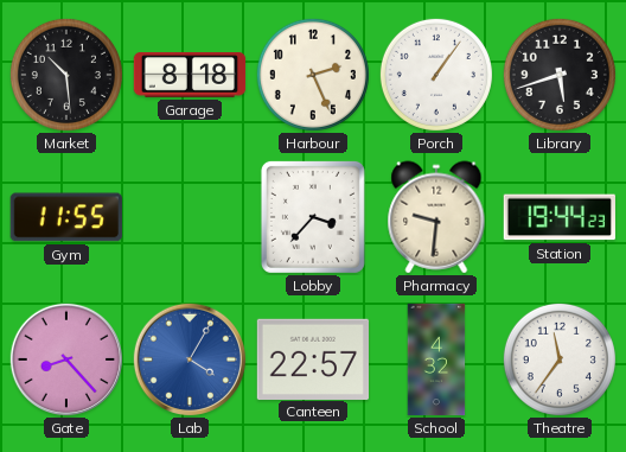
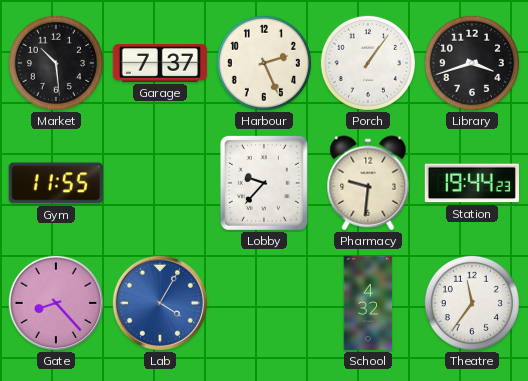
Garage: 8:18 -> 7:37
Library: 5:42 -> 3:42
Lobby: 3:37 -> 9:37
Canteen: 22:57 -> none
